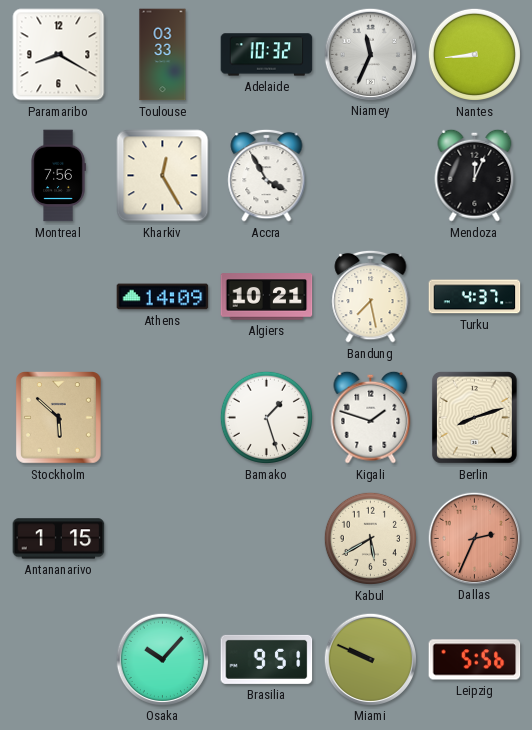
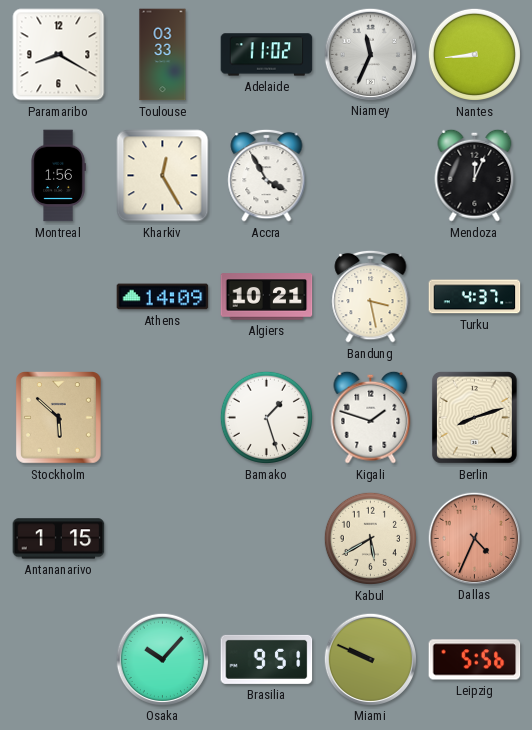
Adelaide: 10:32 -> 11:02
Montreal: 7:56 -> 1:56
Bandung: 7:28 -> 3:28
Dallas: 2:34 -> 4:34
